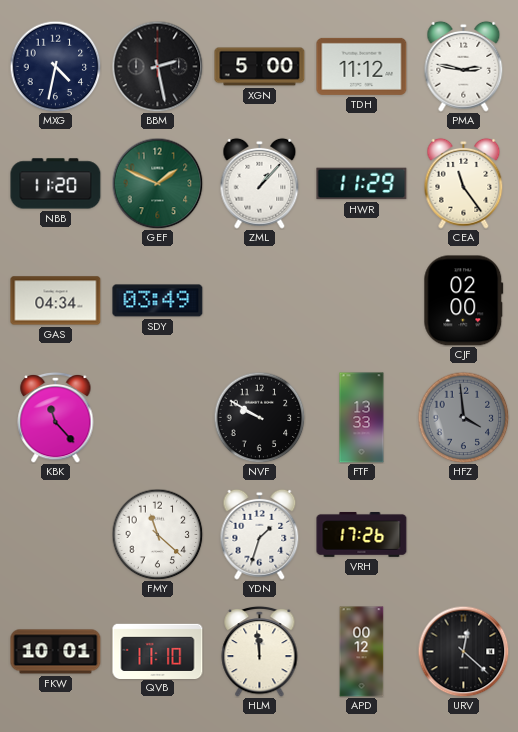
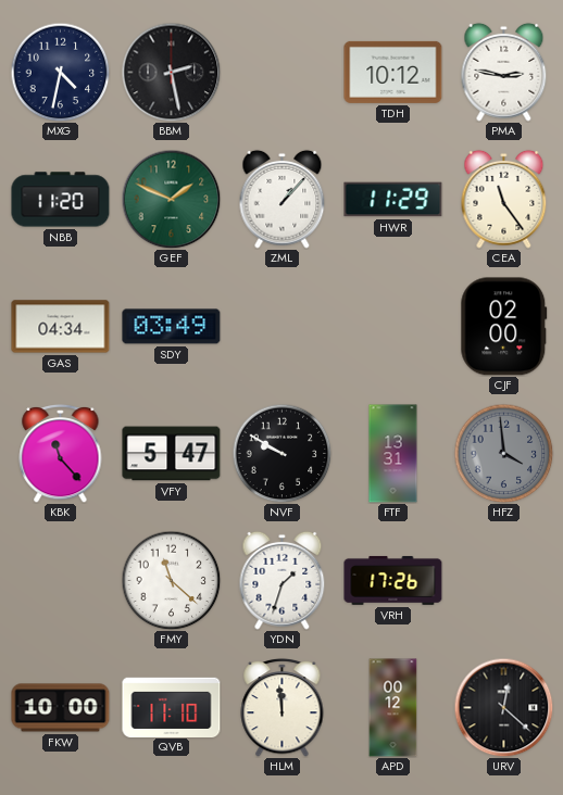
XGN: 5:00 -> none
TDH: 11:12 -> 10:12
VFY: none -> 5:47
FTF: 13:33 -> 13:31
FKW: 10:01 -> 10:00
